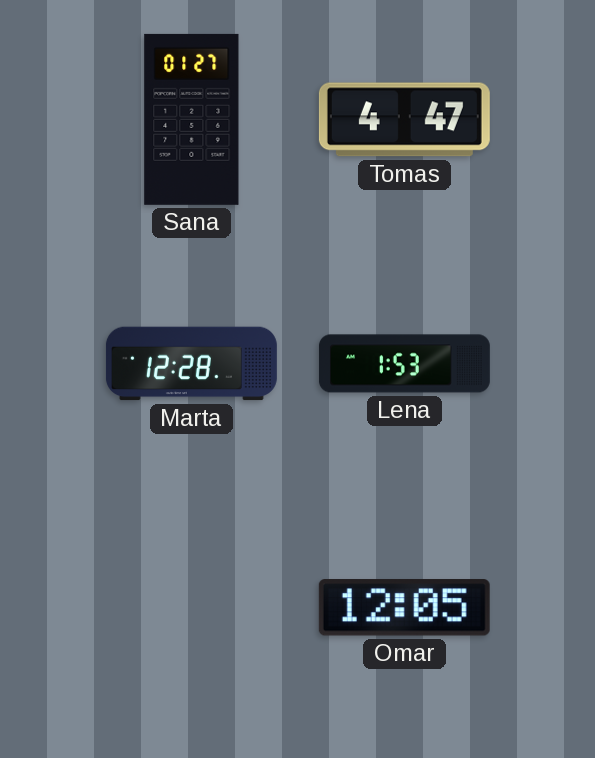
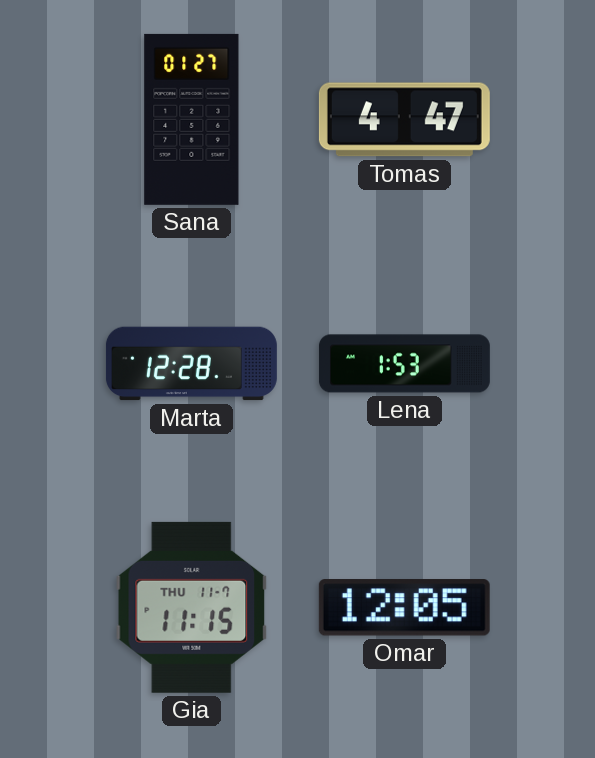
Gia: none -> 11:15
